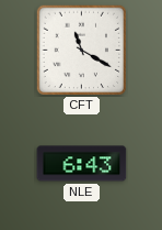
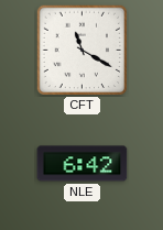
NLE: 6:43 -> 6:42
